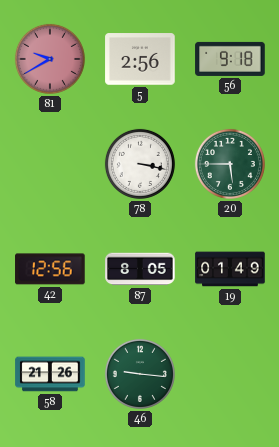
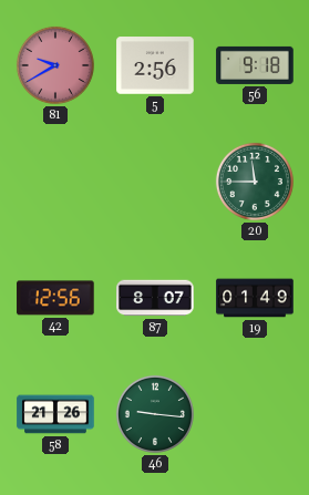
78: 3:17 -> none
20: 5:45 -> 11:45
87: 8:05 -> 8:07
